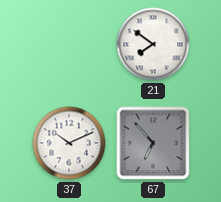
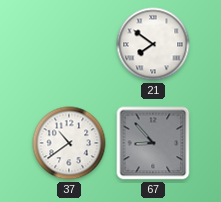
37: 10:11 -> 10:39
67: 6:53 -> 8:53
